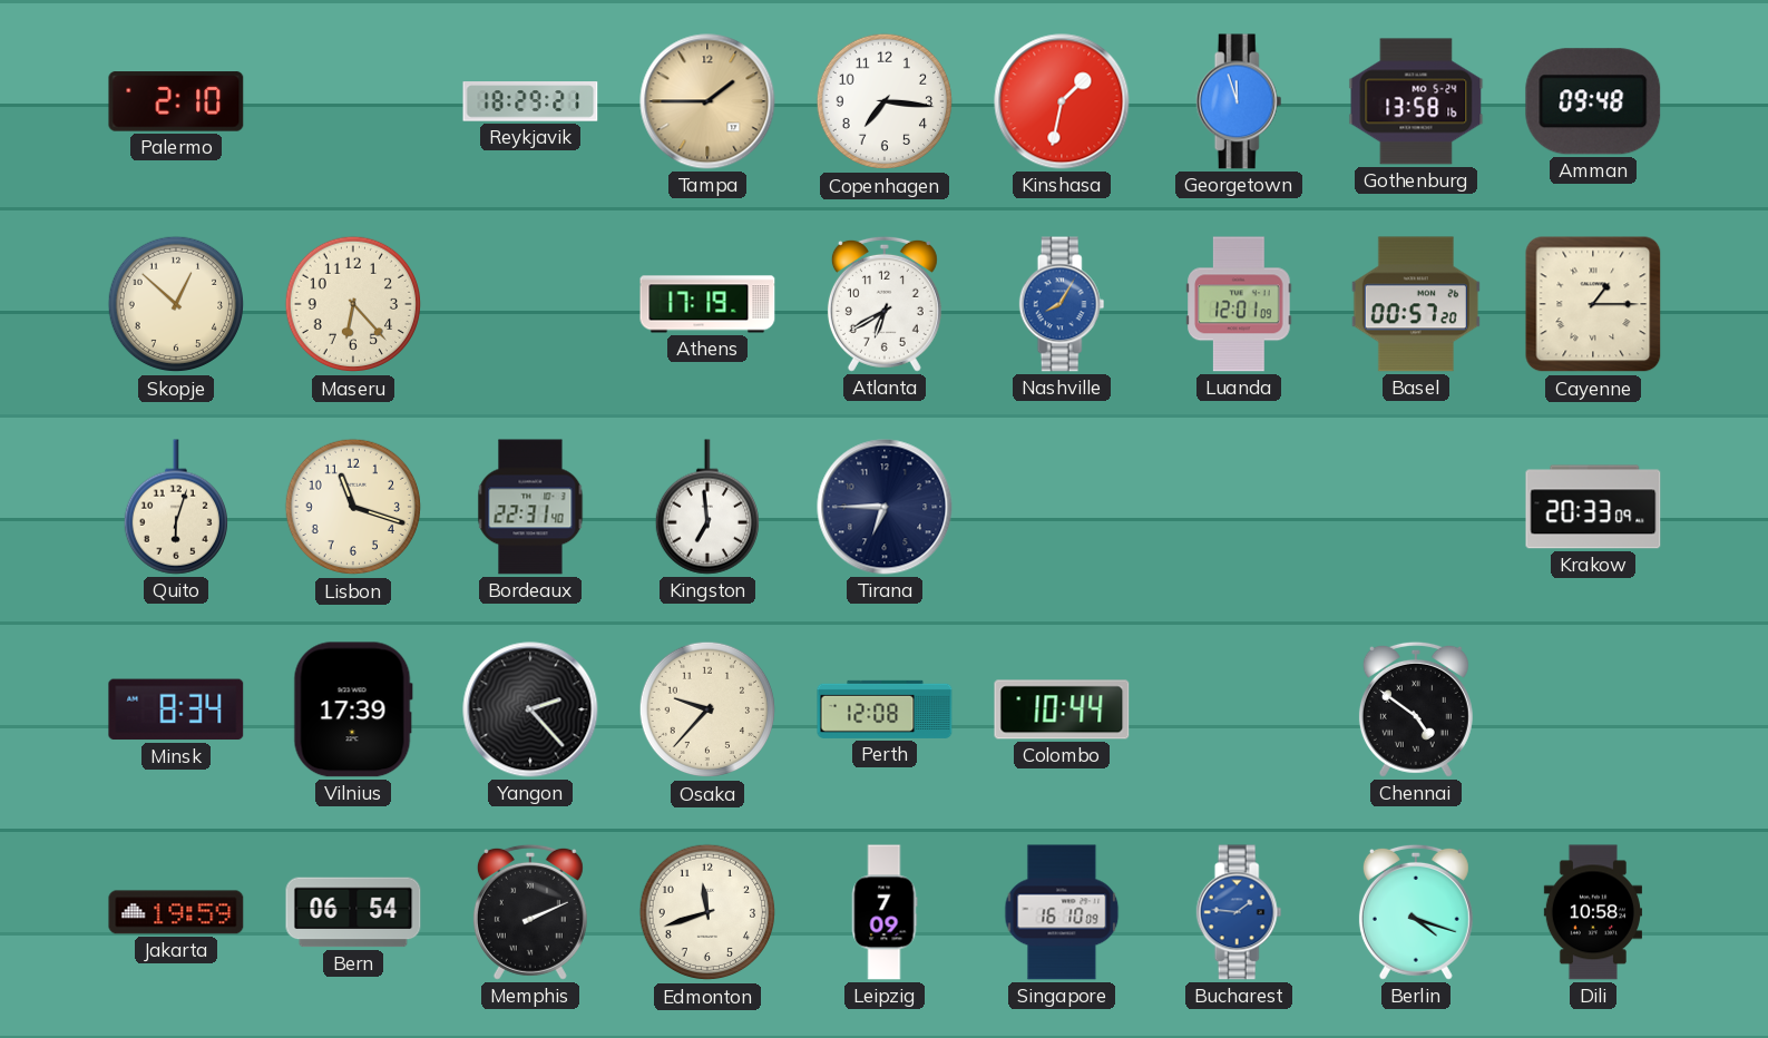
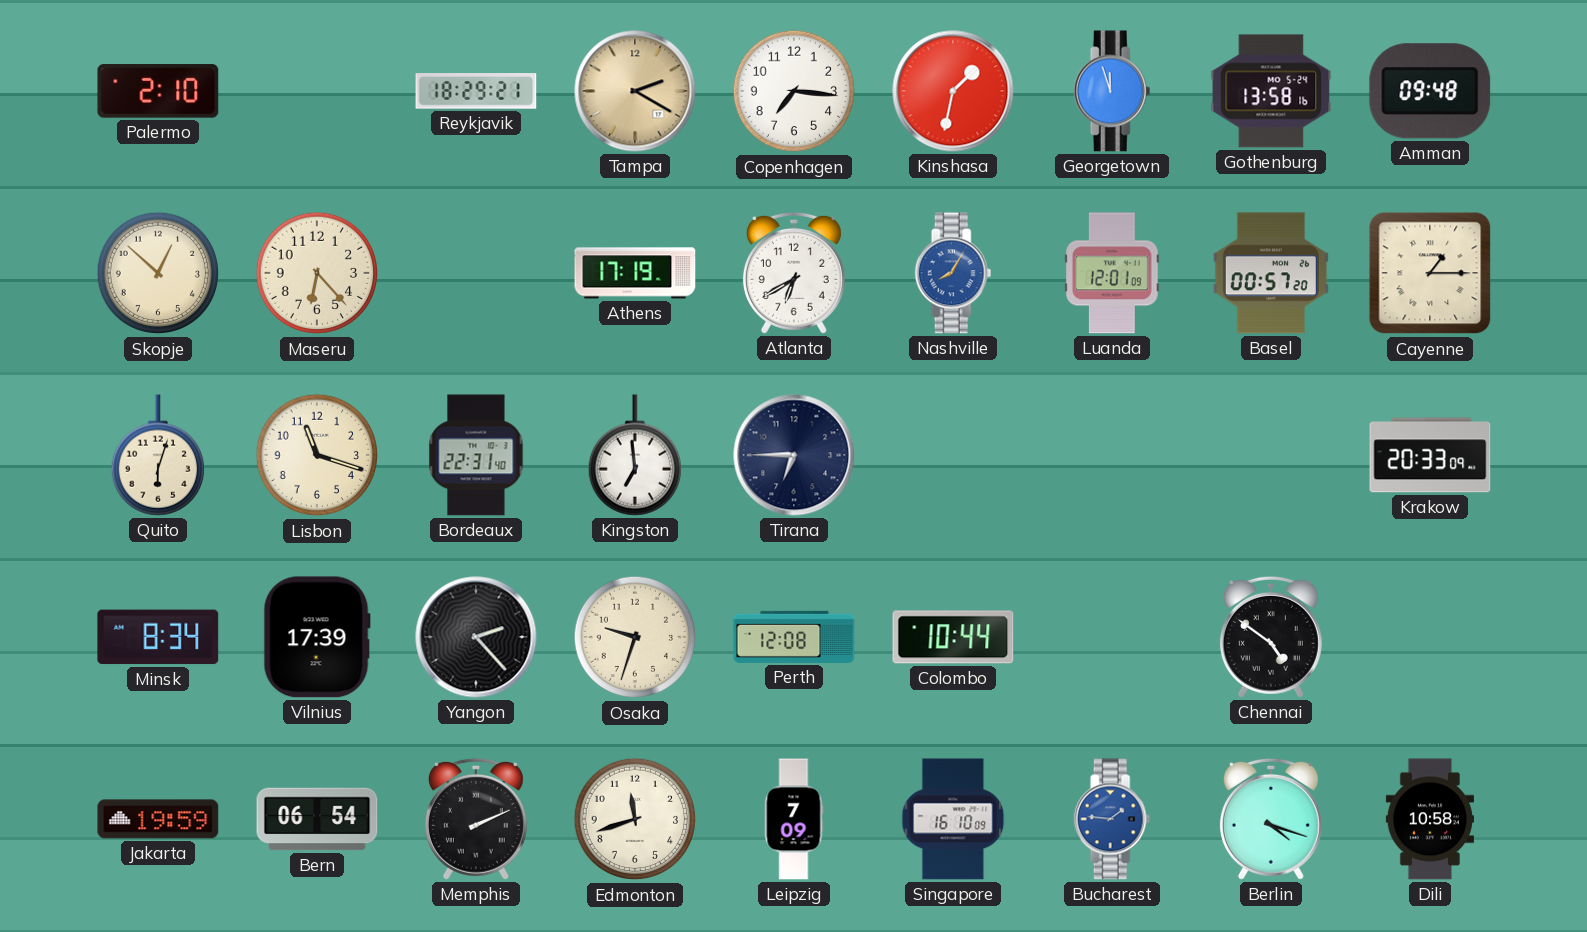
Tampa: 1:45 -> 2:20
Osaka: 9:37 -> 9:33
